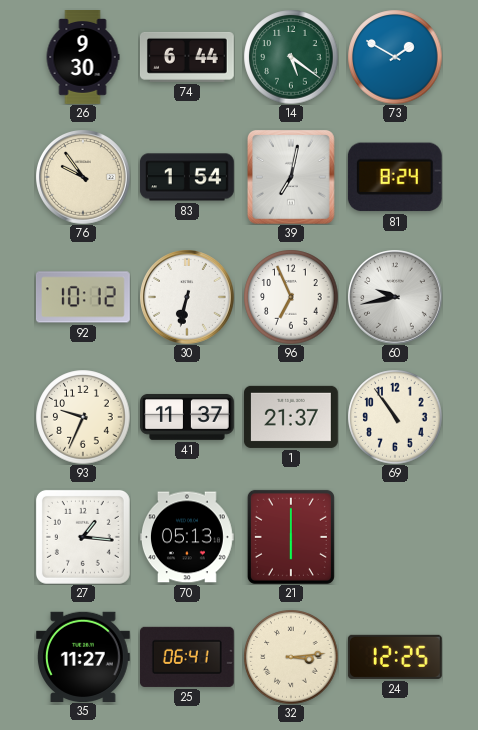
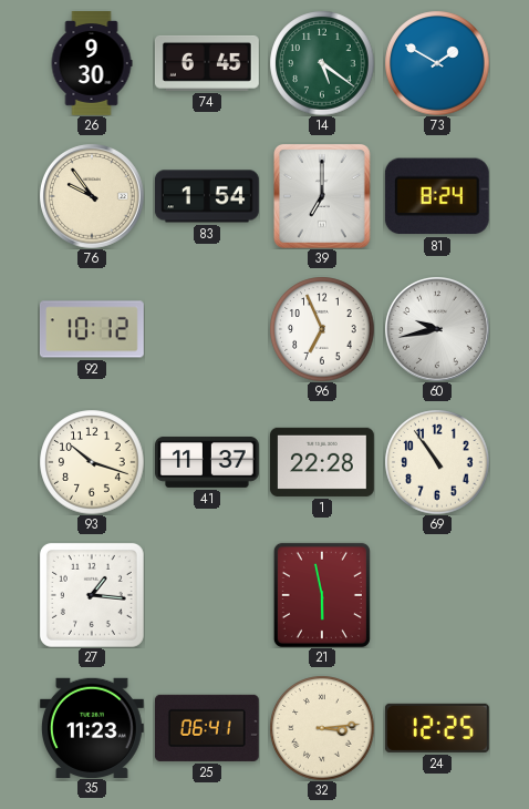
74: 6:44 -> 6:45
39: 7:02 -> 7:00
30: 6:32 -> none
93: 9:34 -> 10:18
1: 21:37 -> 22:28
70: 05:13 -> none
21: 6:00 -> 5:58
35: 11:27 -> 11:23
